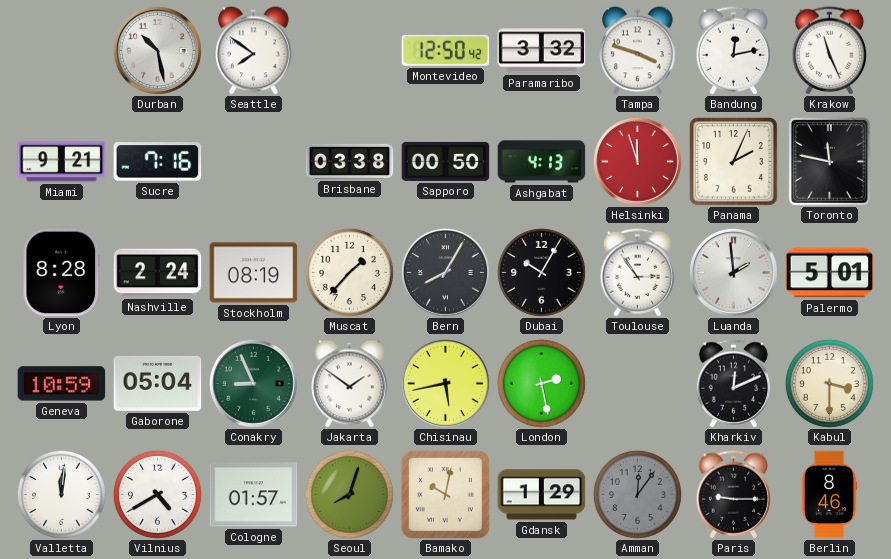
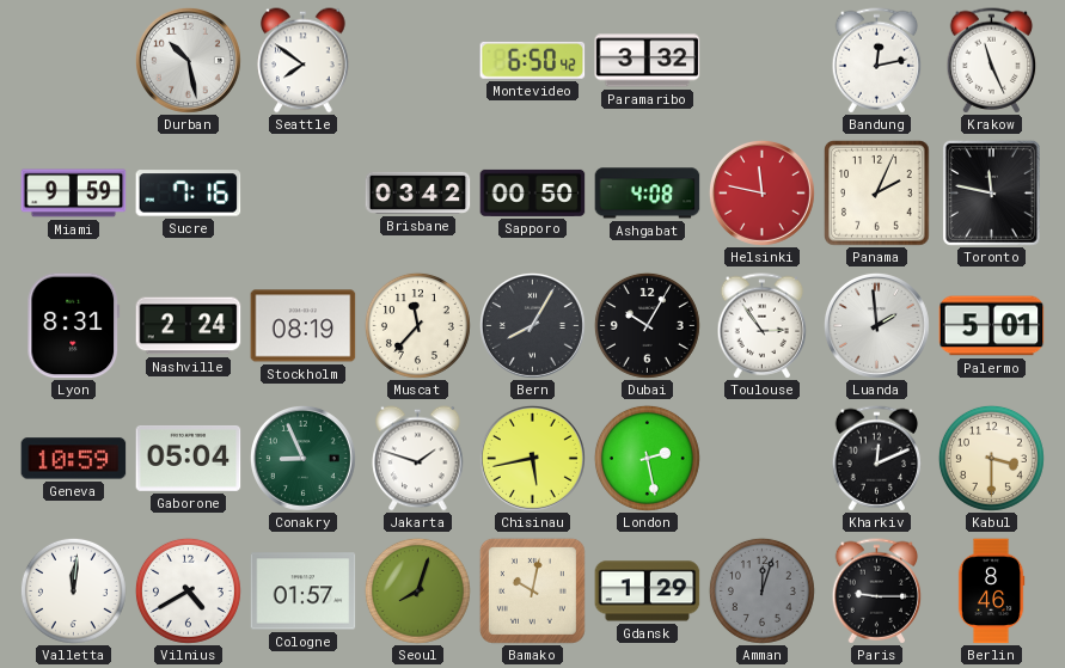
Montevideo: 12:50 -> 6:50
Tampa: 3:48 -> none
Miami: 9:21 -> 9:59
Brisbane: 03:38 -> 03:42
Ashgabat: 4:13 -> 4:08
Helsinki: 11:57 -> 11:47
Lyon: 8:28 -> 8:31
Muscat: 1:37 -> 11:37
Jakarta: 1:51 -> 1:48
Amman: 12:06 -> 12:03
